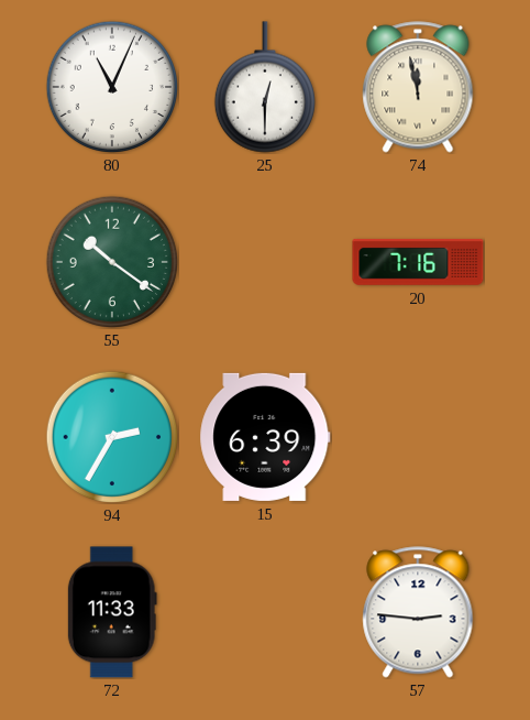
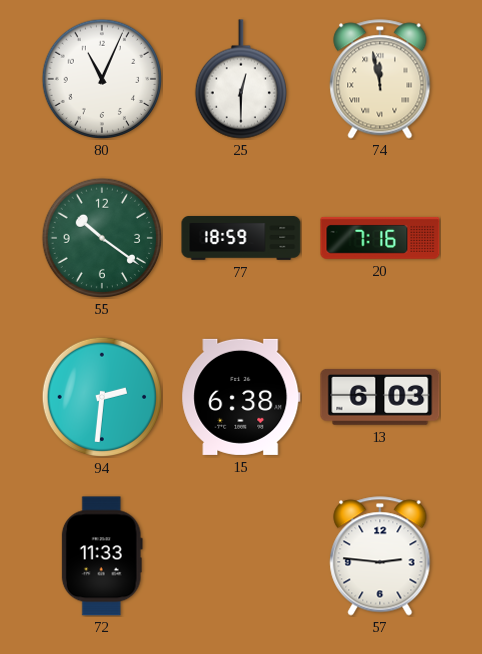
77: none -> 18:59
94: 2:35 -> 2:31
15: 6:39 -> 6:38
13: none -> 6:03
